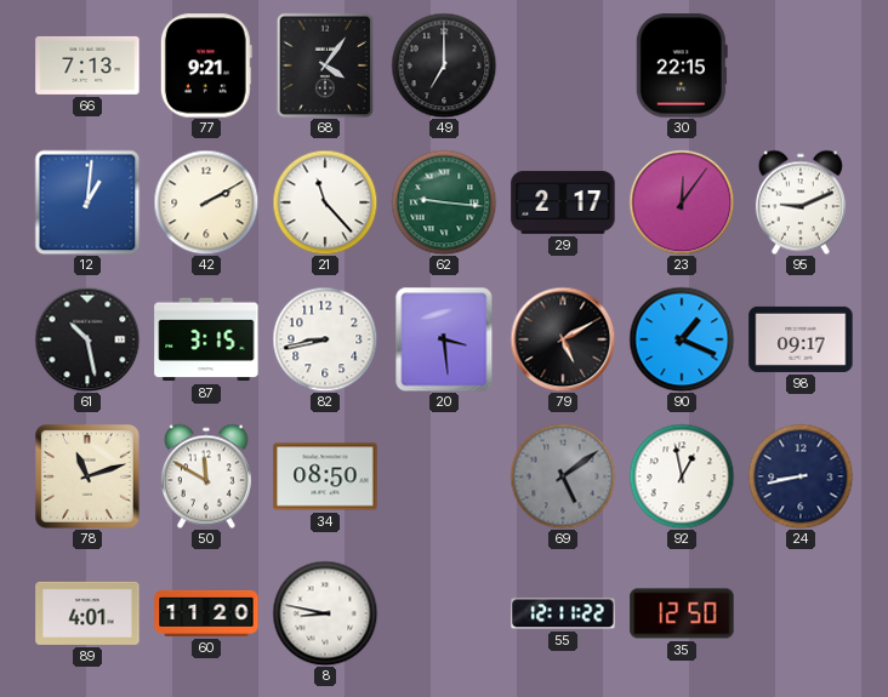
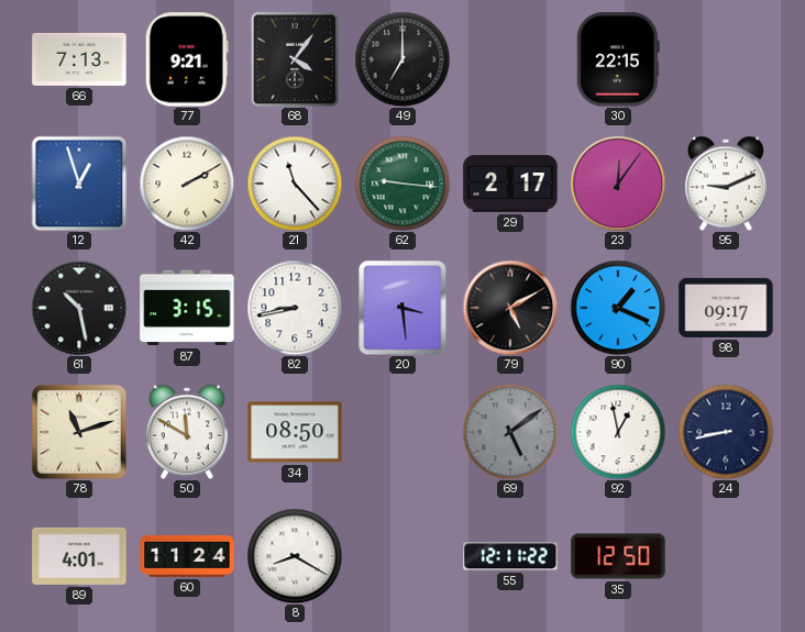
12: 1:01 -> 12:57
60: 11:20 -> 11:24
8: 8:47 -> 8:20
